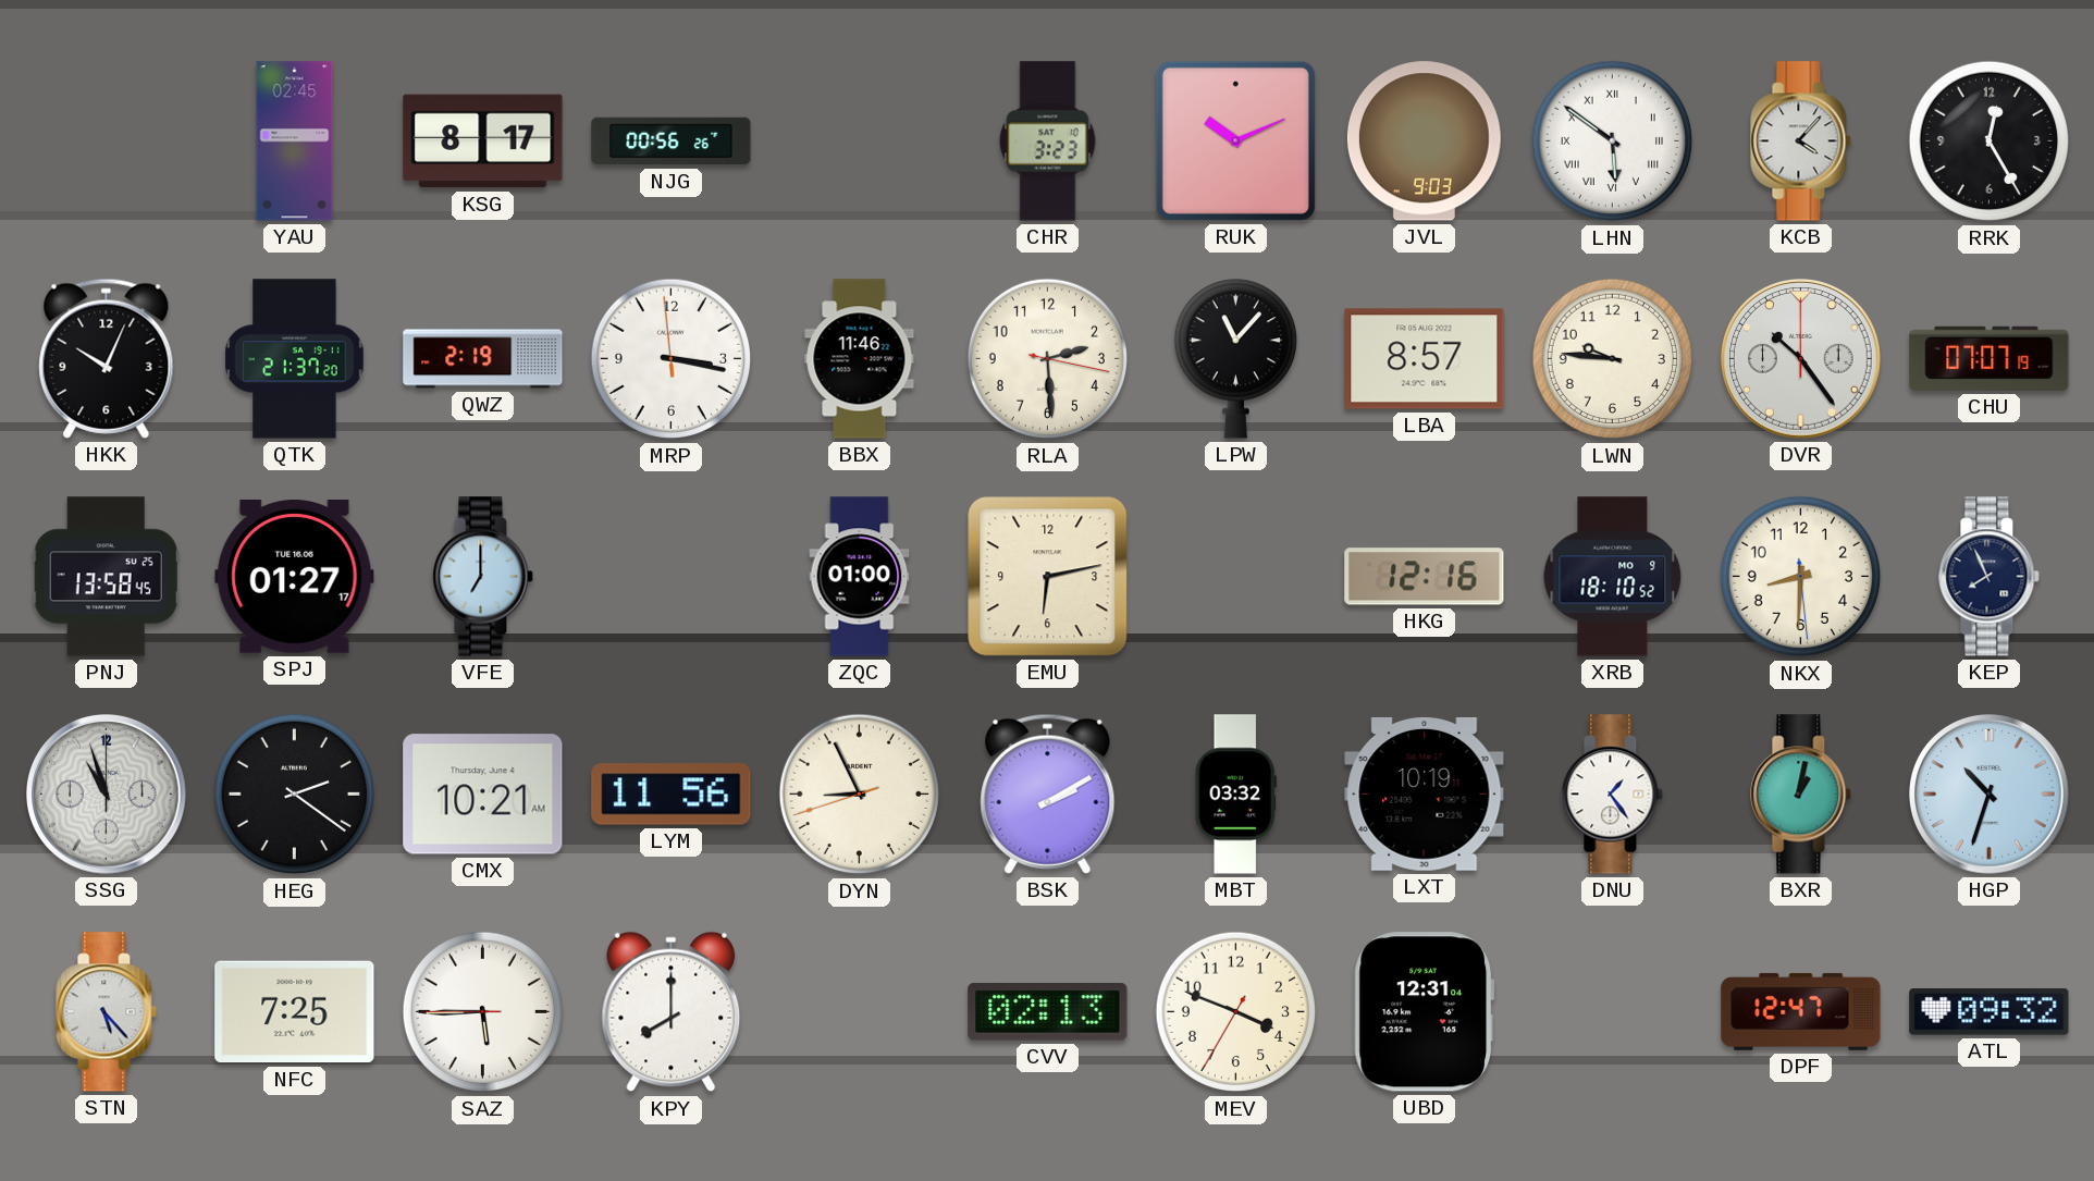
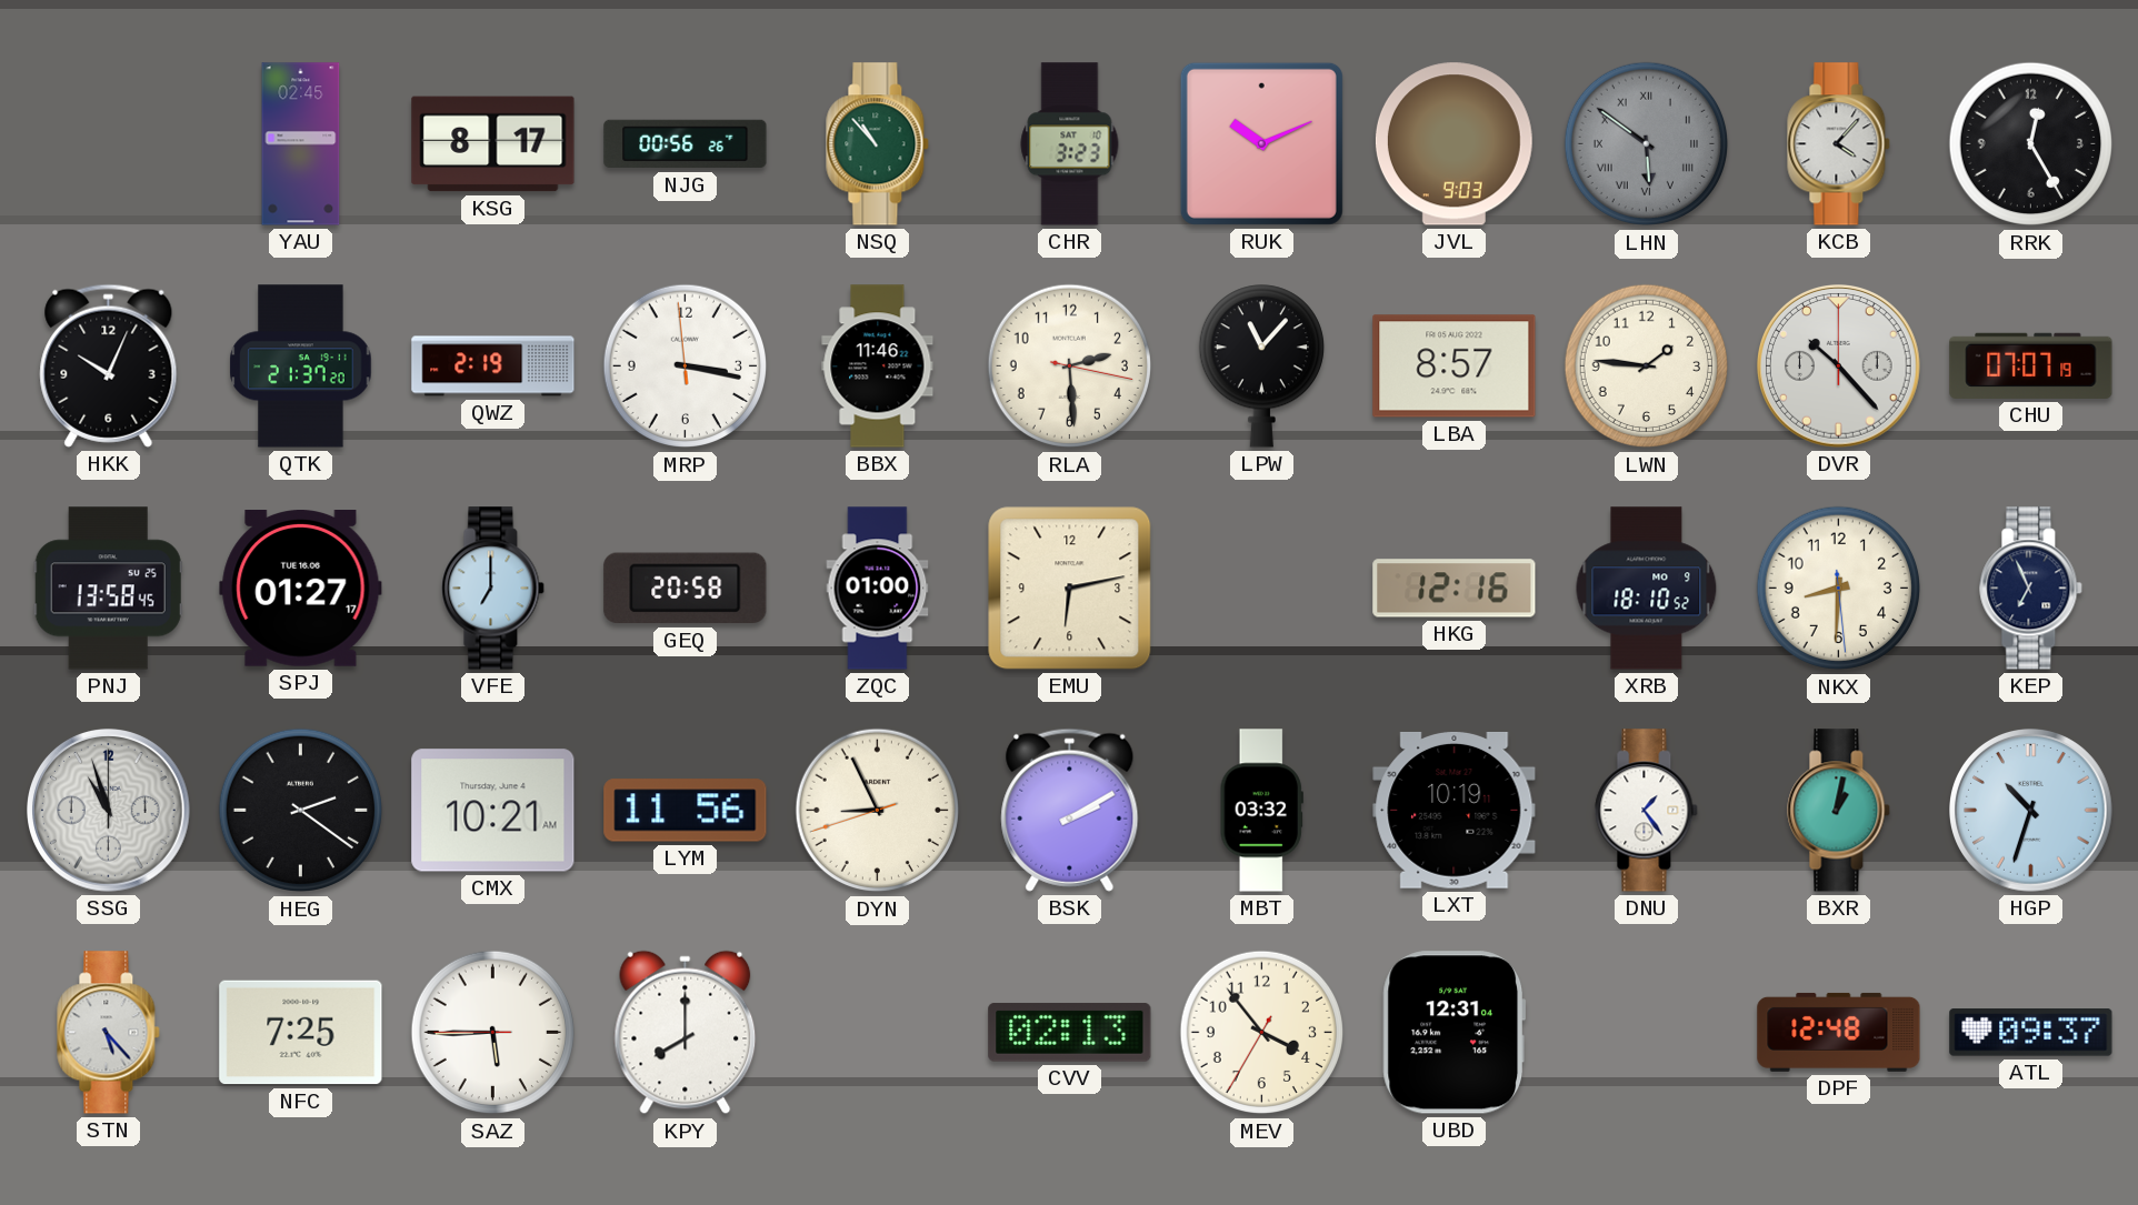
NSQ: none -> 10:53
LHN dial: white -> grey
LWN: 9:46 -> 1:46
DVR: 10:24 -> 10:23
GEQ: none -> 20:58
KEP: 7:56 -> 6:56
MEV: 3:48 -> 3:53
DPF: 12:47 -> 12:48
ATL: 09:32 -> 09:37
